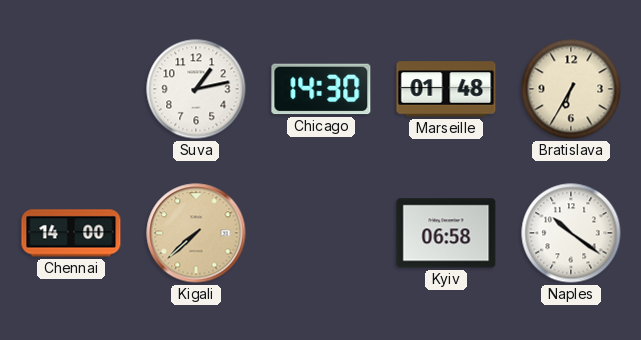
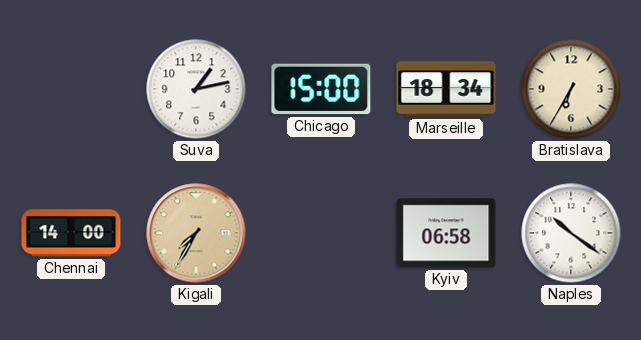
Chicago: 14:30 -> 15:00
Marseille: 01:48 -> 18:34
Kigali: 7:38 -> 7:35
